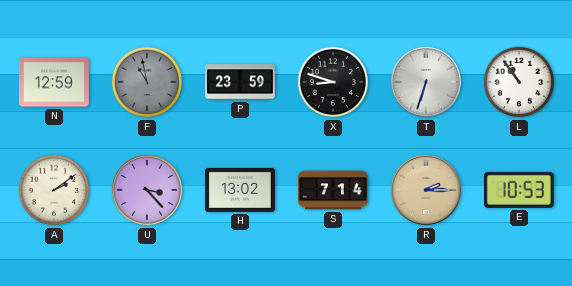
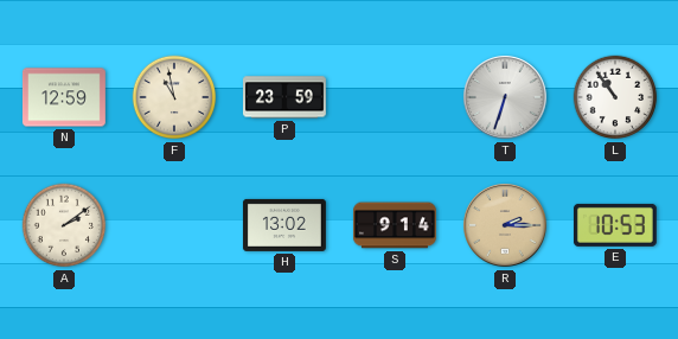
F dial: grey -> cream
X: 8:48 -> none
U: 3:23 -> none
S: 7:14 -> 9:14
